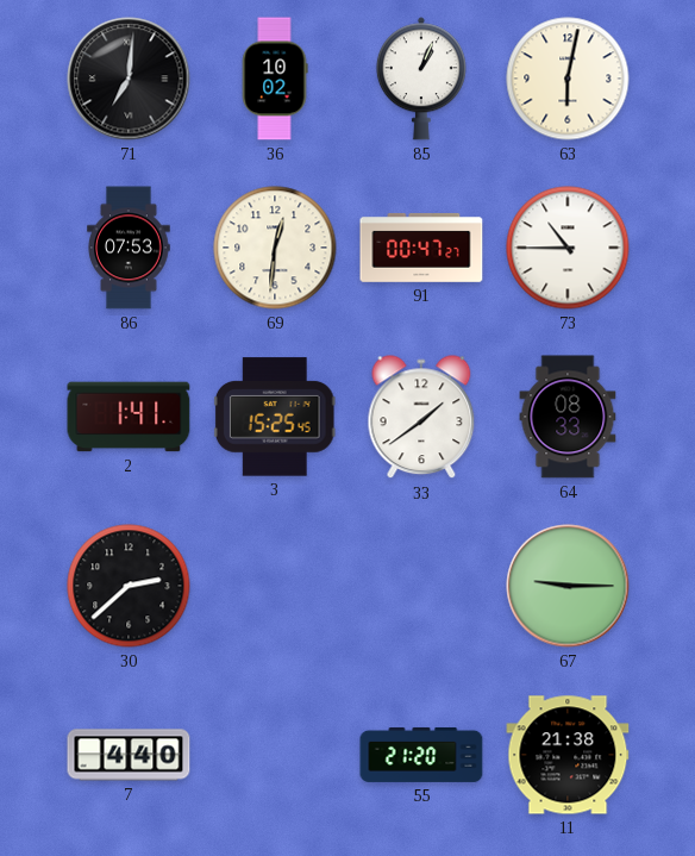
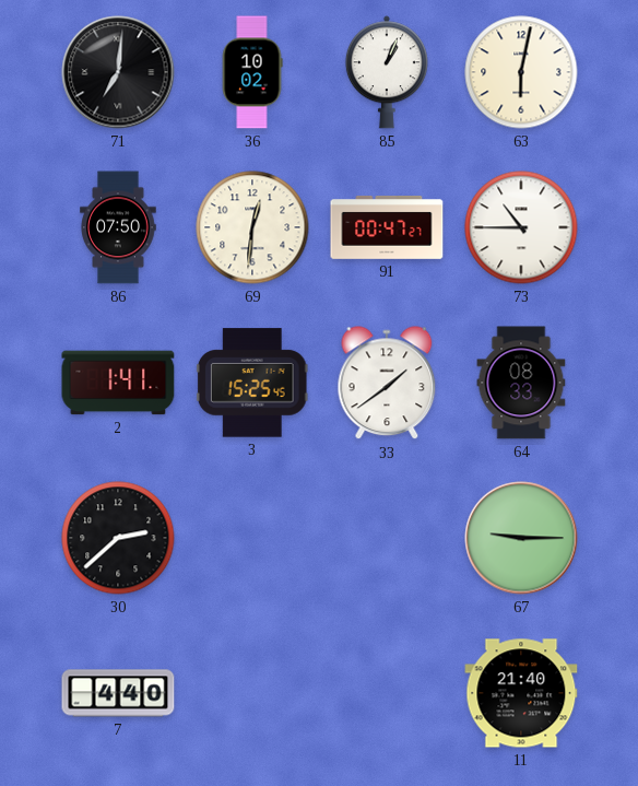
86: 07:53 -> 07:50
55: 21:20 -> none
11: 21:38 -> 21:40
